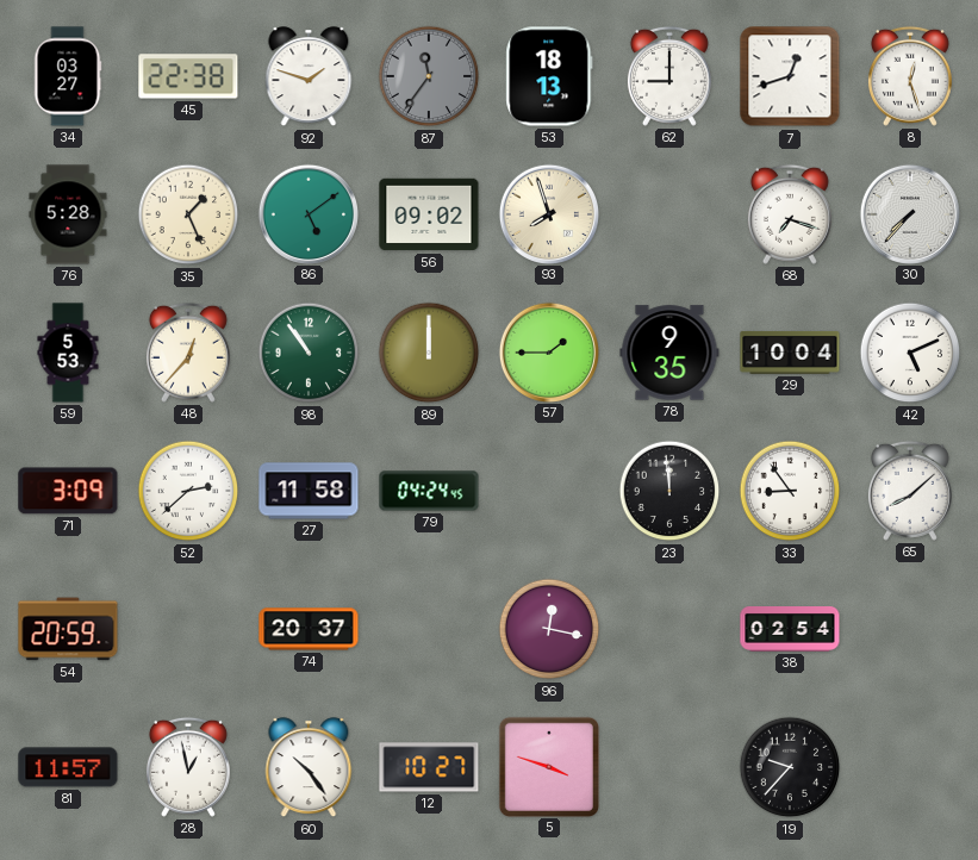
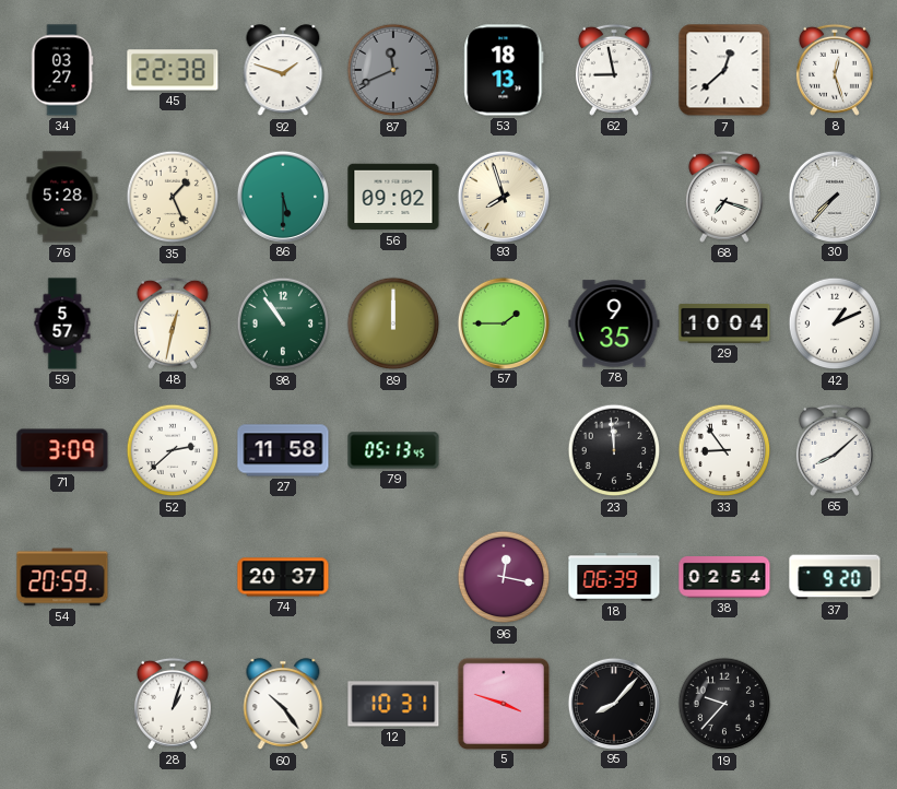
87: 11:36 -> 11:41
62: 9:00 -> 8:58
7: 12:42 -> 12:38
86: 5:09 -> 5:30
59: 5:53 -> 5:57
48: 12:37 -> 12:32
42: 5:11 -> 1:11
79: 04:24 -> 05:13
18: none -> 06:39
37: none -> 9:20
81: 11:57 -> none
28: 12:58 -> 1:03
12: 10:27 -> 10:31
95: none -> 8:07
